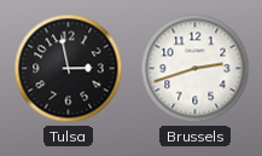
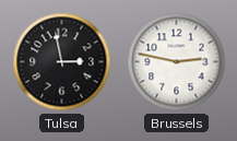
Brussels: 2:42 -> 2:47
